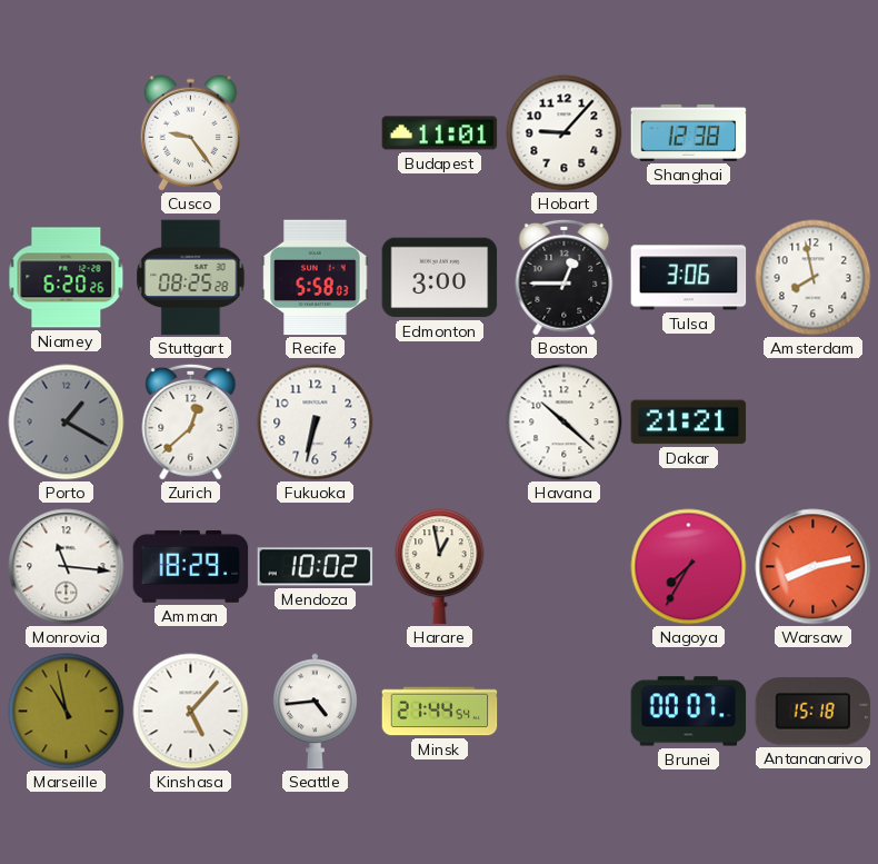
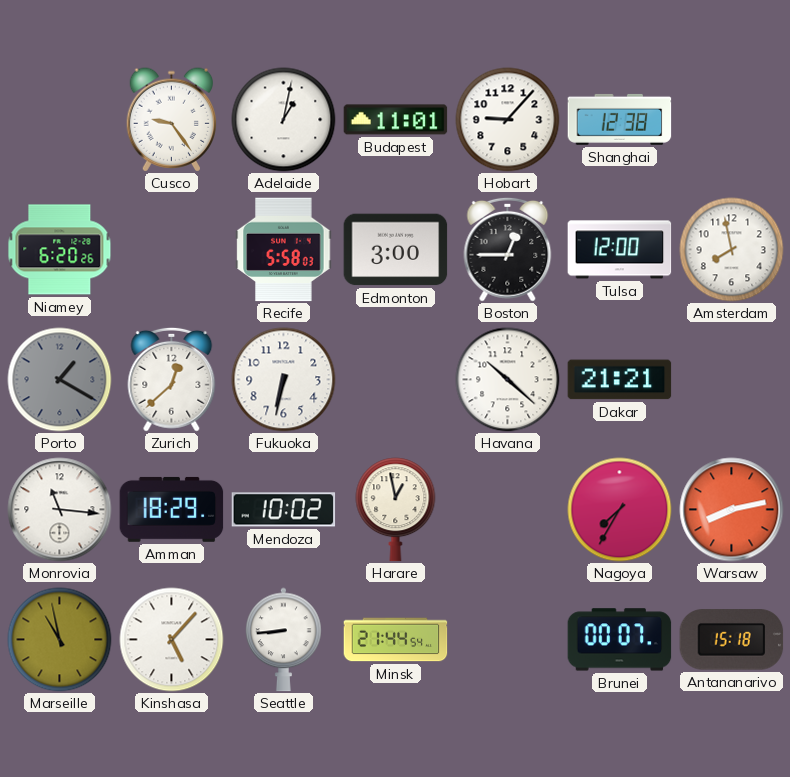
Adelaide: none -> 1:02
Stuttgart: 08:25 -> none
Tulsa: 3:06 -> 12:00
Seattle: 4:44 -> 8:44
